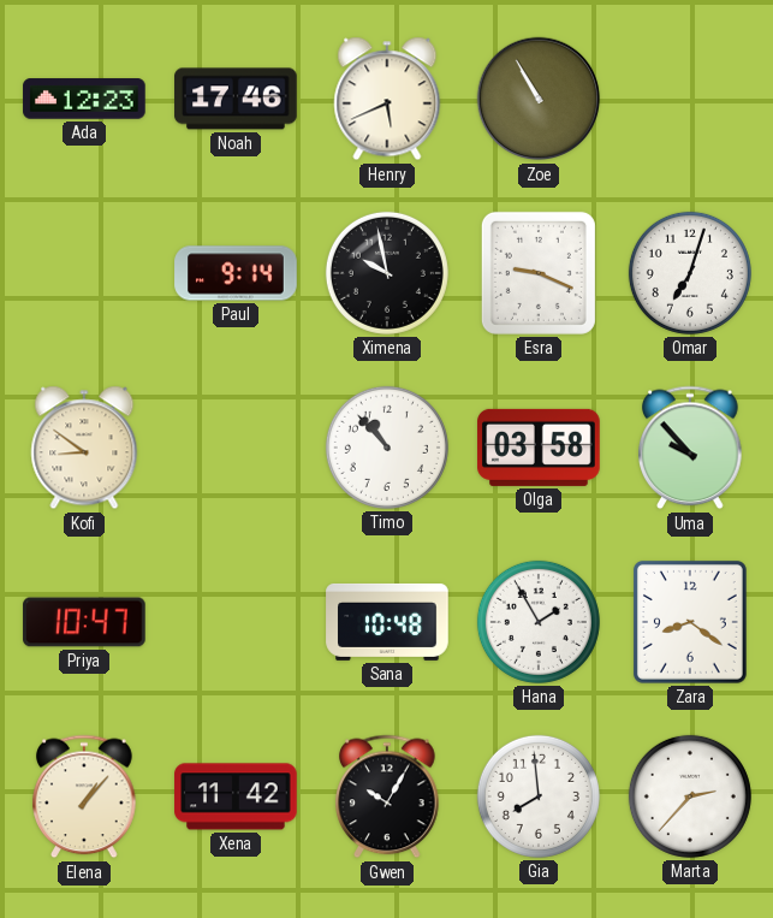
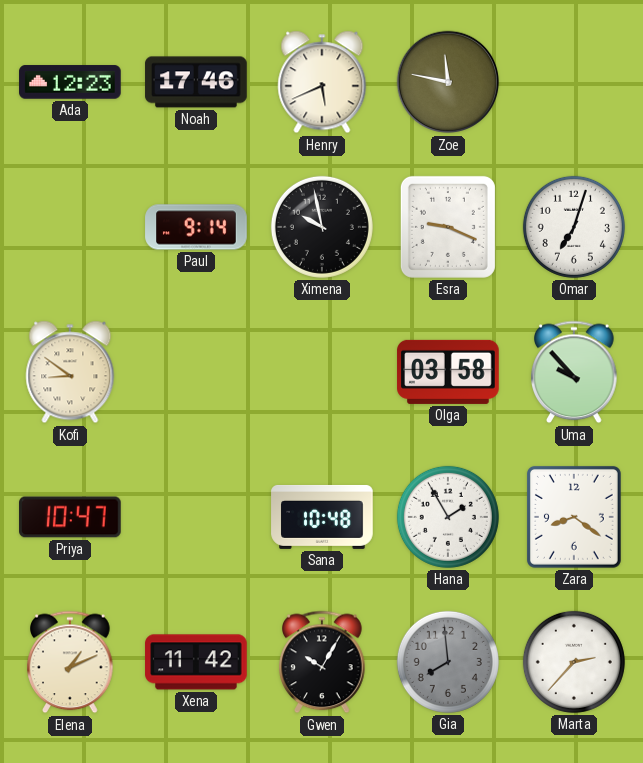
Zoe: 10:55 -> 11:47
Timo: 10:53 -> none
Elena: 1:07 -> 1:11
Gia dial: white -> grey
